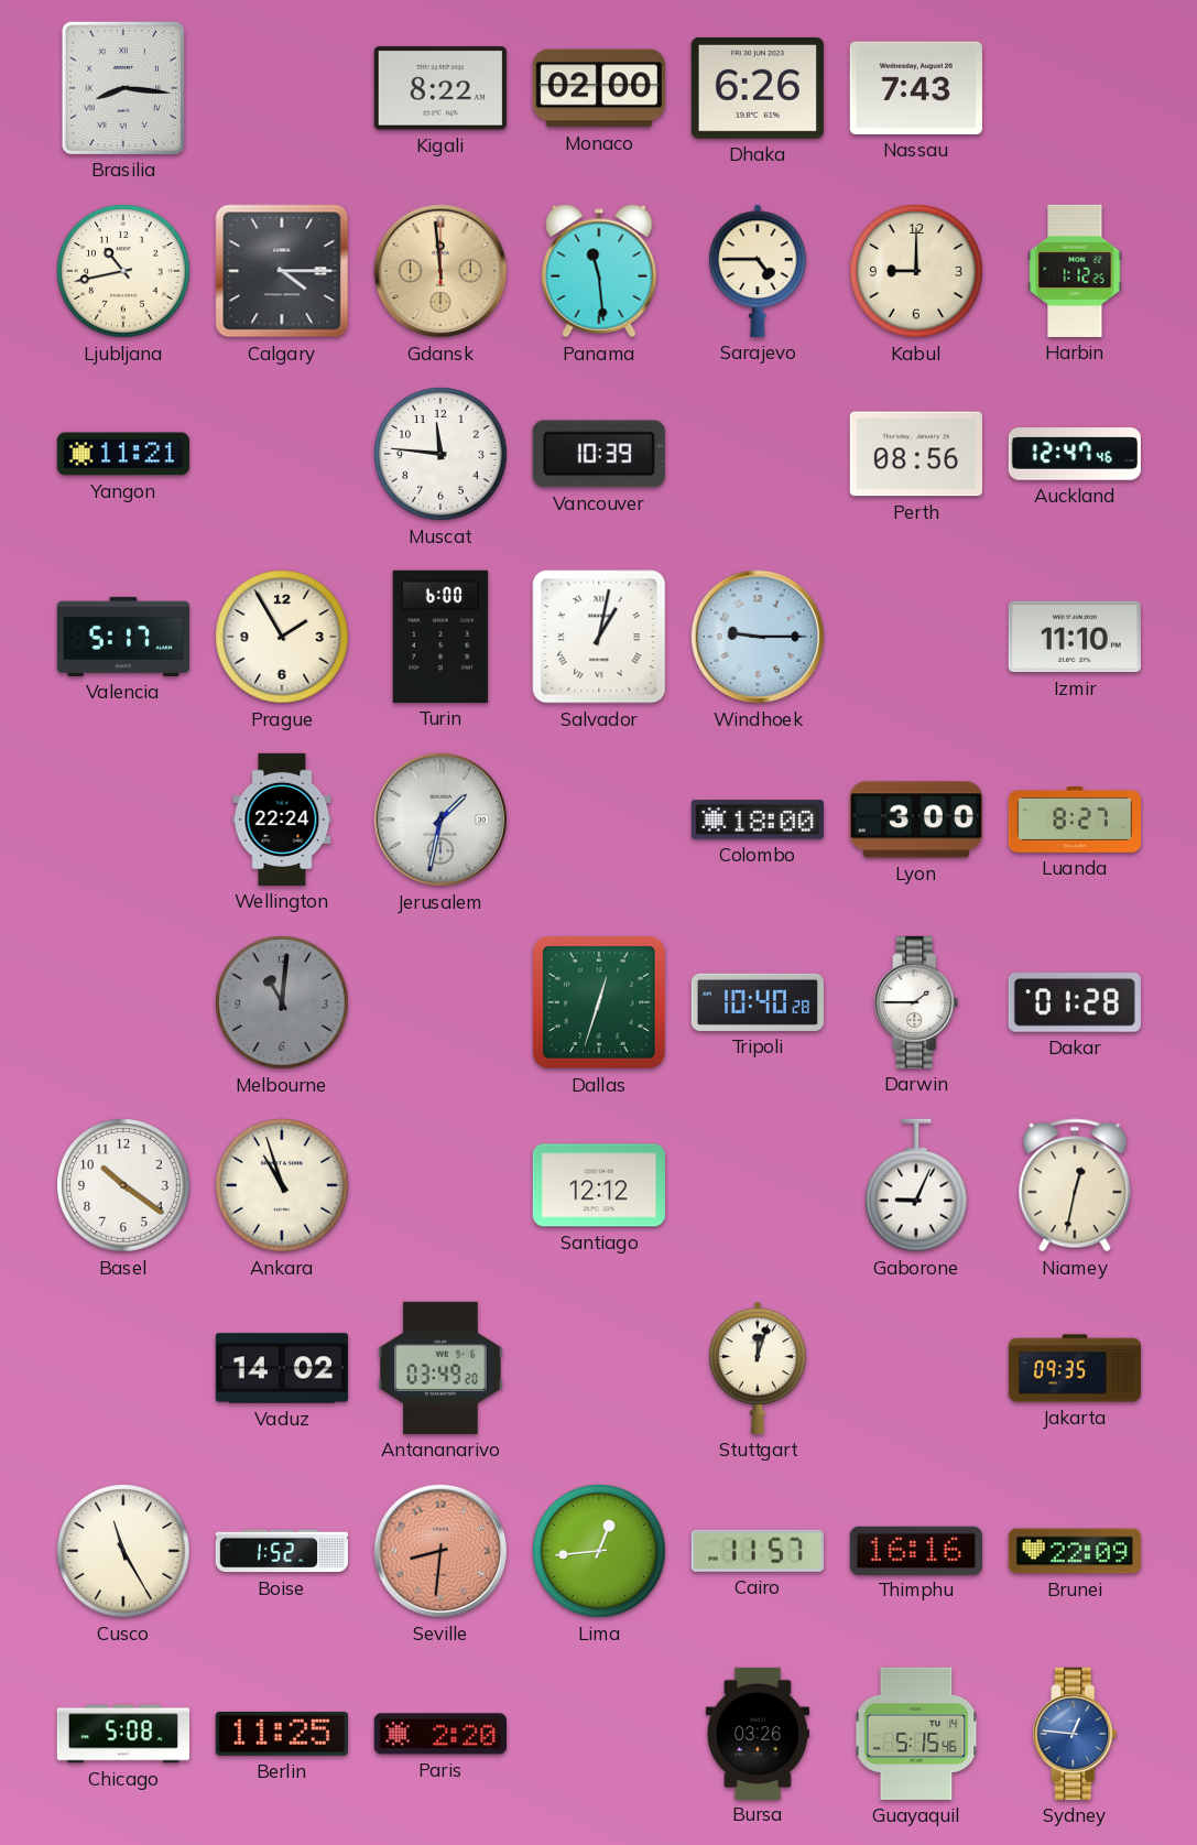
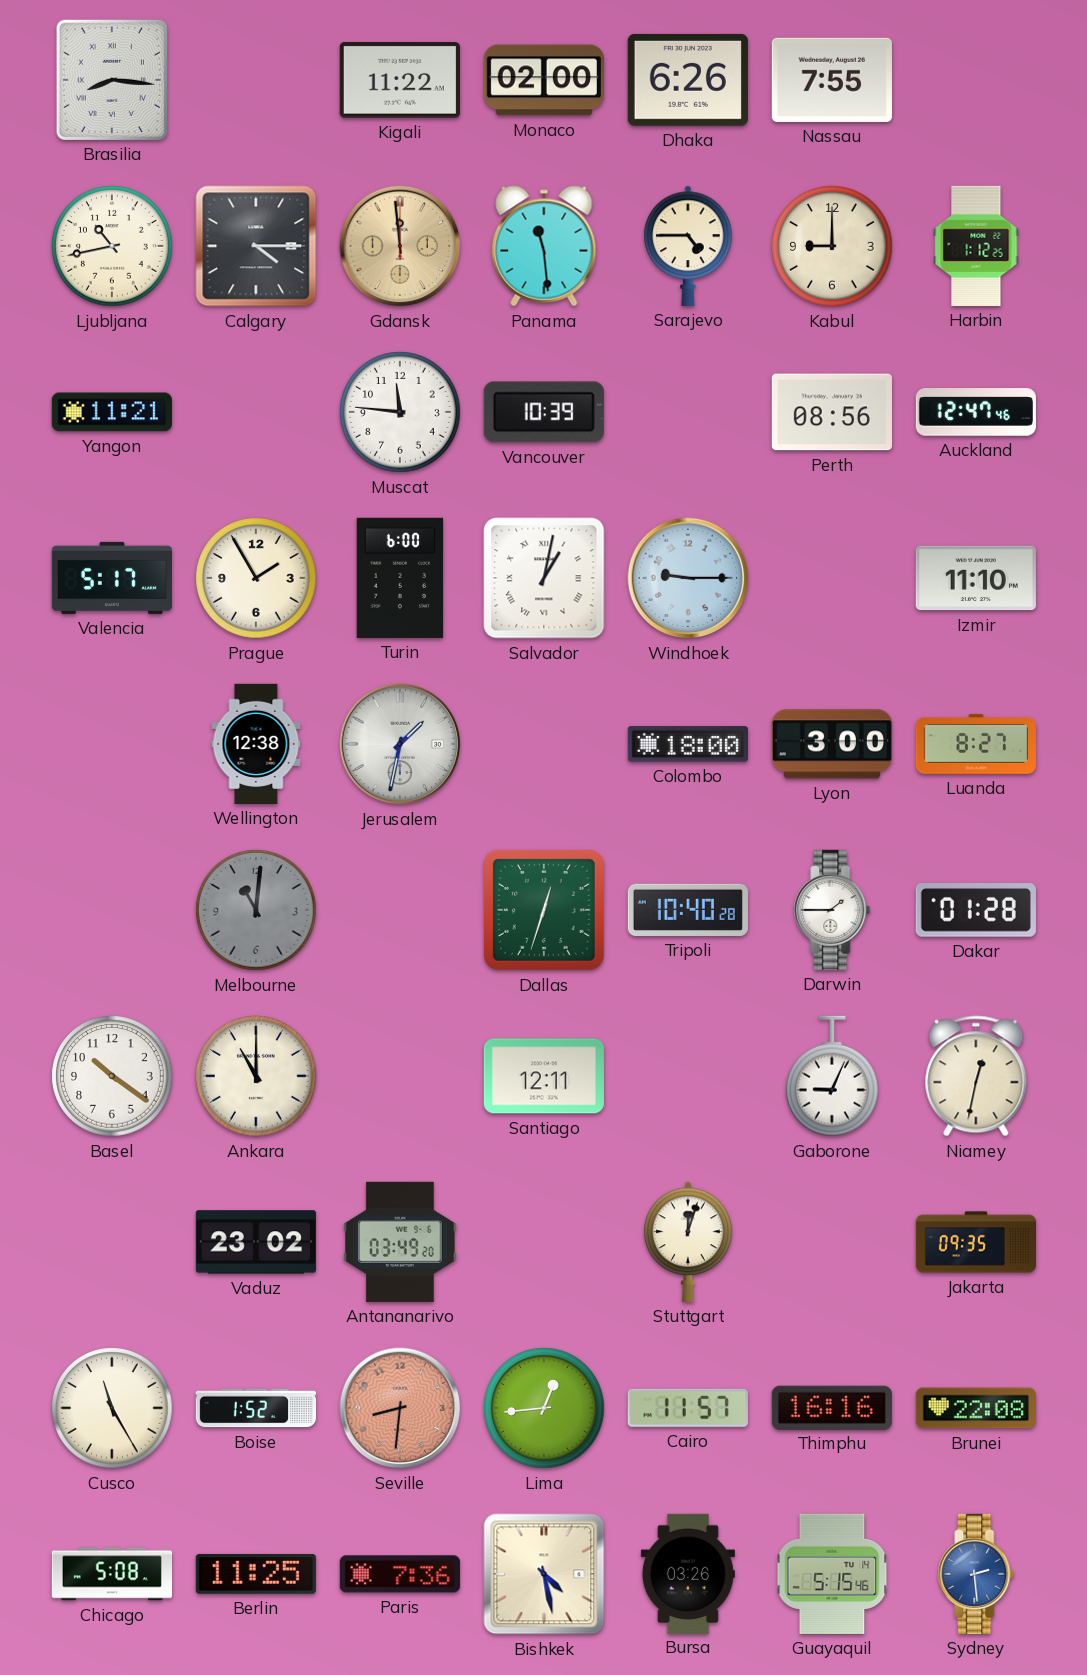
Kigali: 8:22 -> 11:22
Nassau: 7:43 -> 7:55
Wellington: 22:24 -> 12:38
Ankara: 10:57 -> 11:00
Santiago: 12:12 -> 12:11
Vaduz: 14:02 -> 23:02
Brunei: 22:09 -> 22:08
Paris: 2:20 -> 7:36
Bishkek: none -> 4:28
Sydney: 12:46 -> 2:29
